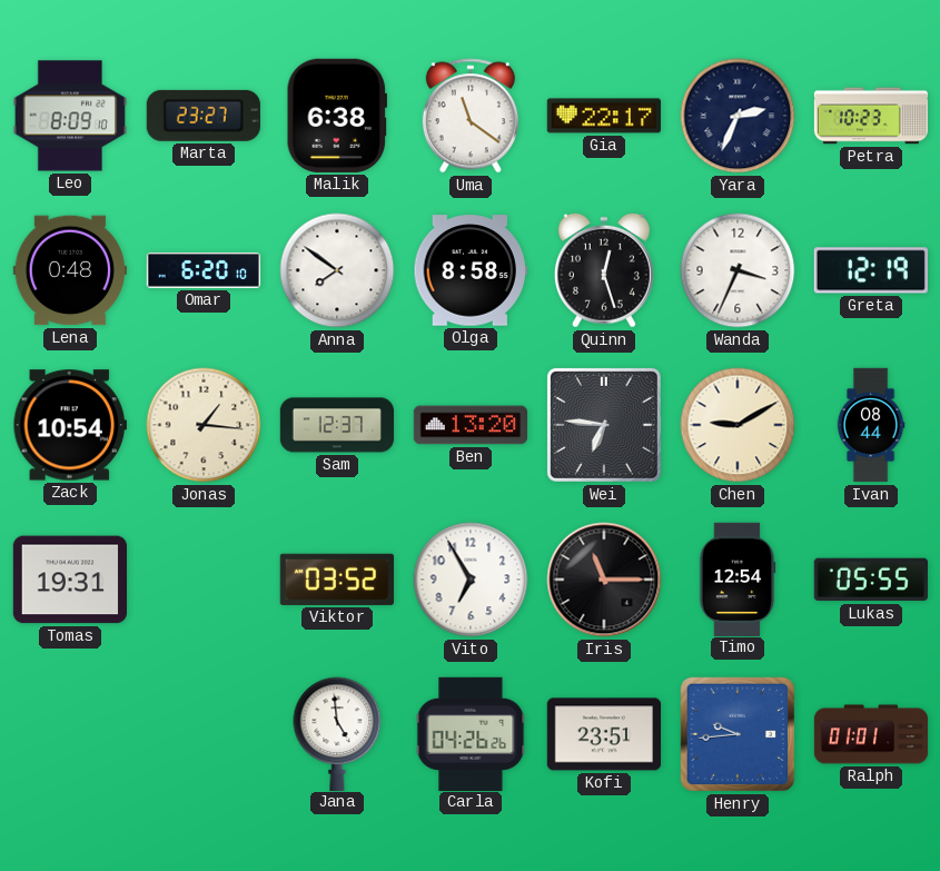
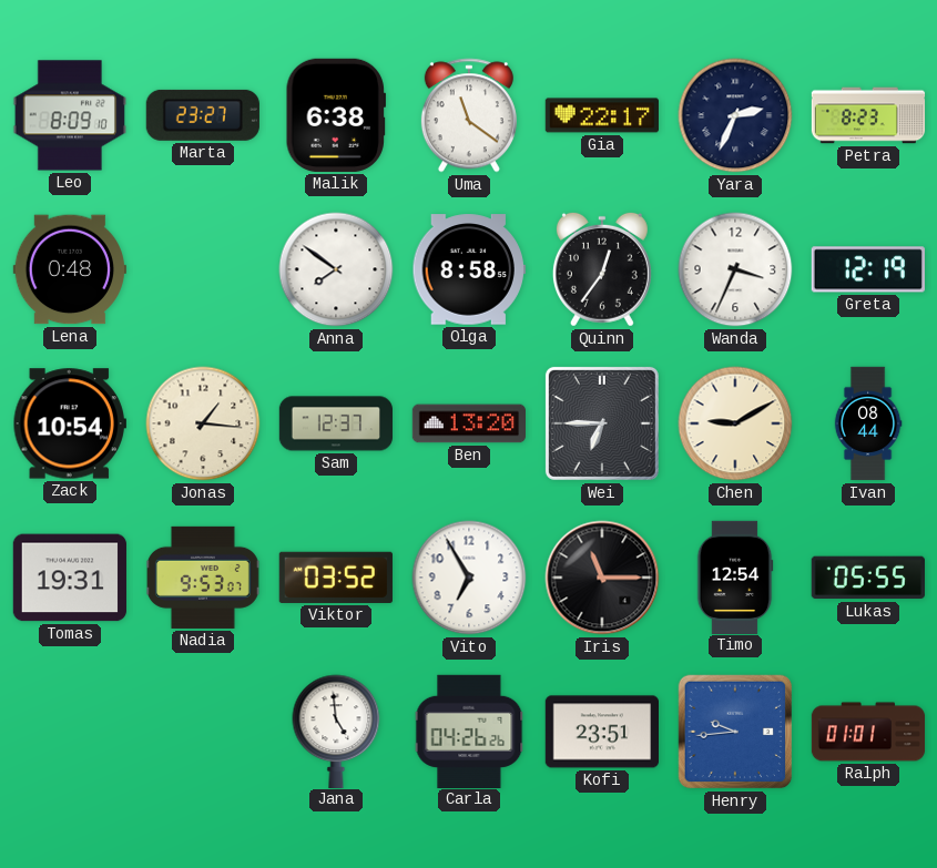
Petra: 10:23 -> 8:23
Omar: 6:20 -> none
Quinn: 12:27 -> 12:36
Wei: 6:46 -> 6:45
Nadia: none -> 9:53
